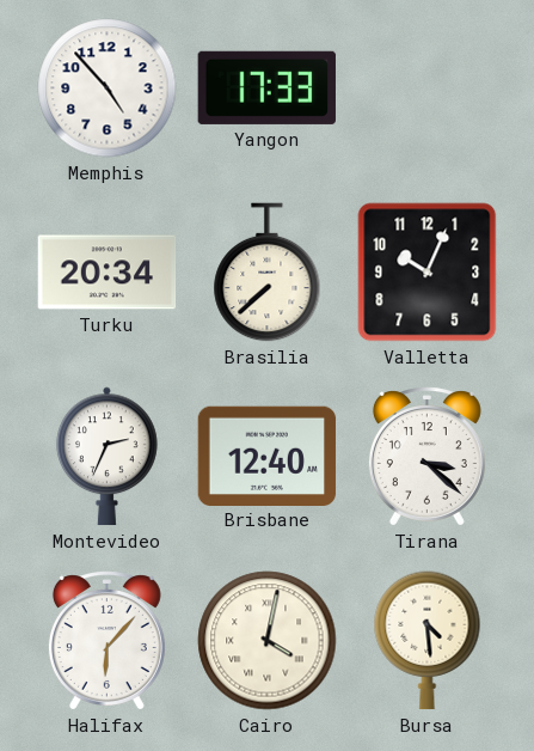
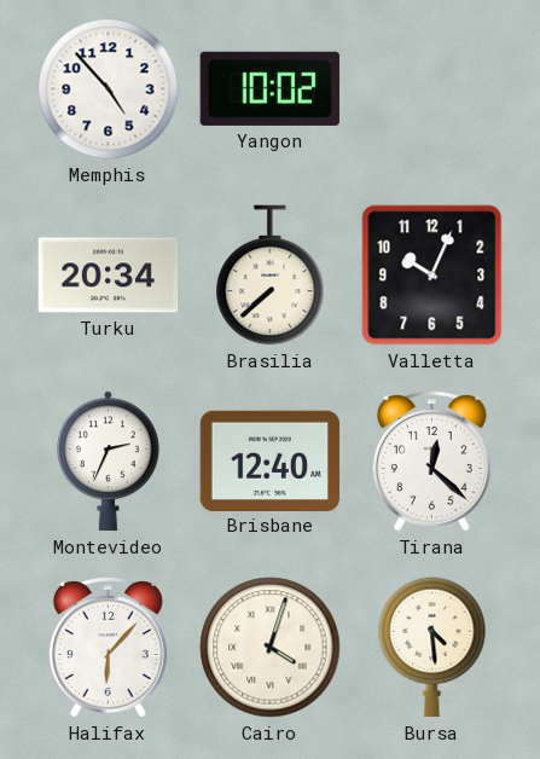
Yangon: 17:33 -> 10:02
Tirana: 3:22 -> 12:22
Cairo: 4:02 -> 4:03
